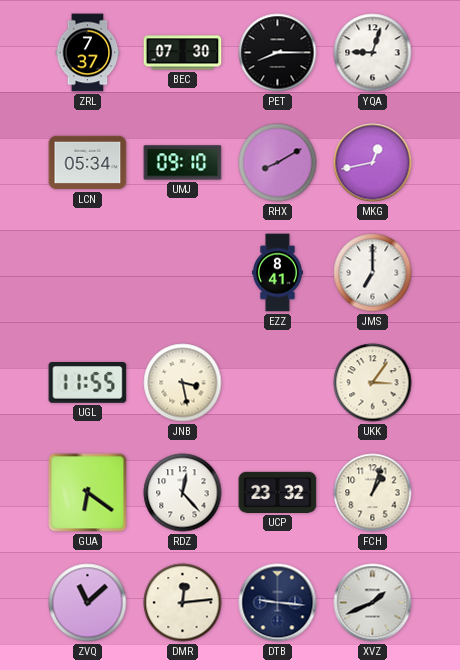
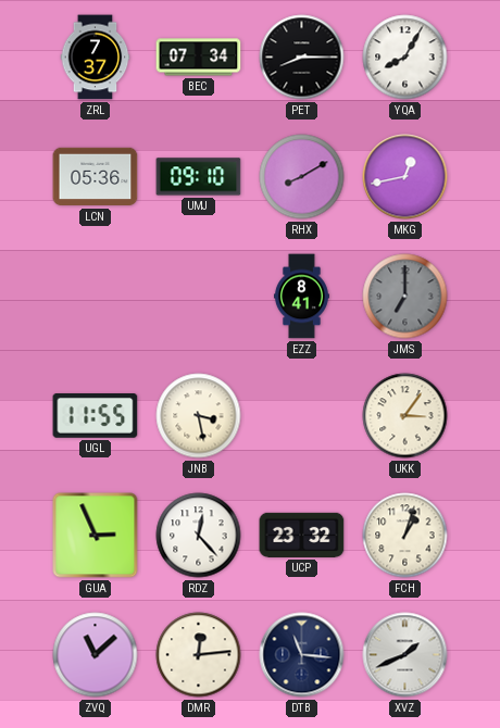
BEC: 07:30 -> 07:34
YQA: 9:03 -> 8:05
LCN: 05:34 -> 05:36
JMS dial: white -> grey
GUA: 6:21 -> 2:56
DTB: 9:16 -> 11:16
